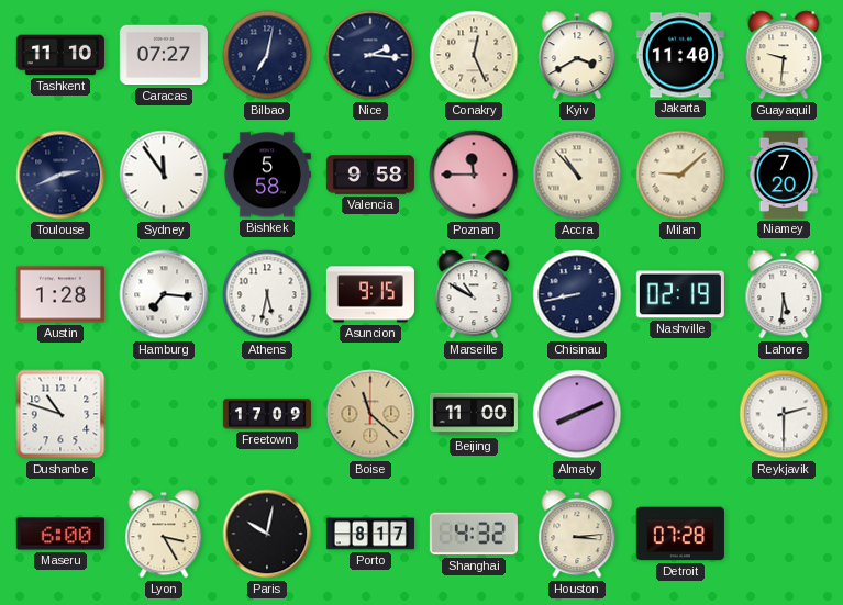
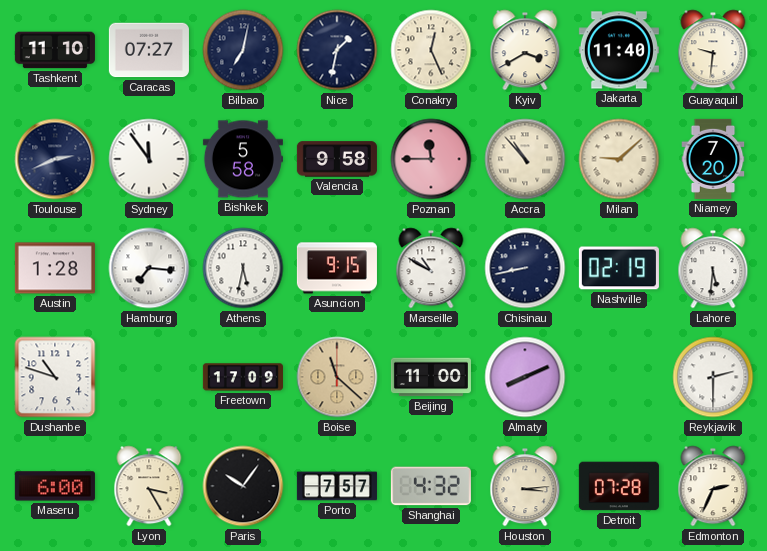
Nice: 2:16 -> 1:32
Paris: 10:02 -> 10:06
Porto: 8:17 -> 7:57
Edmonton: none -> 2:34
